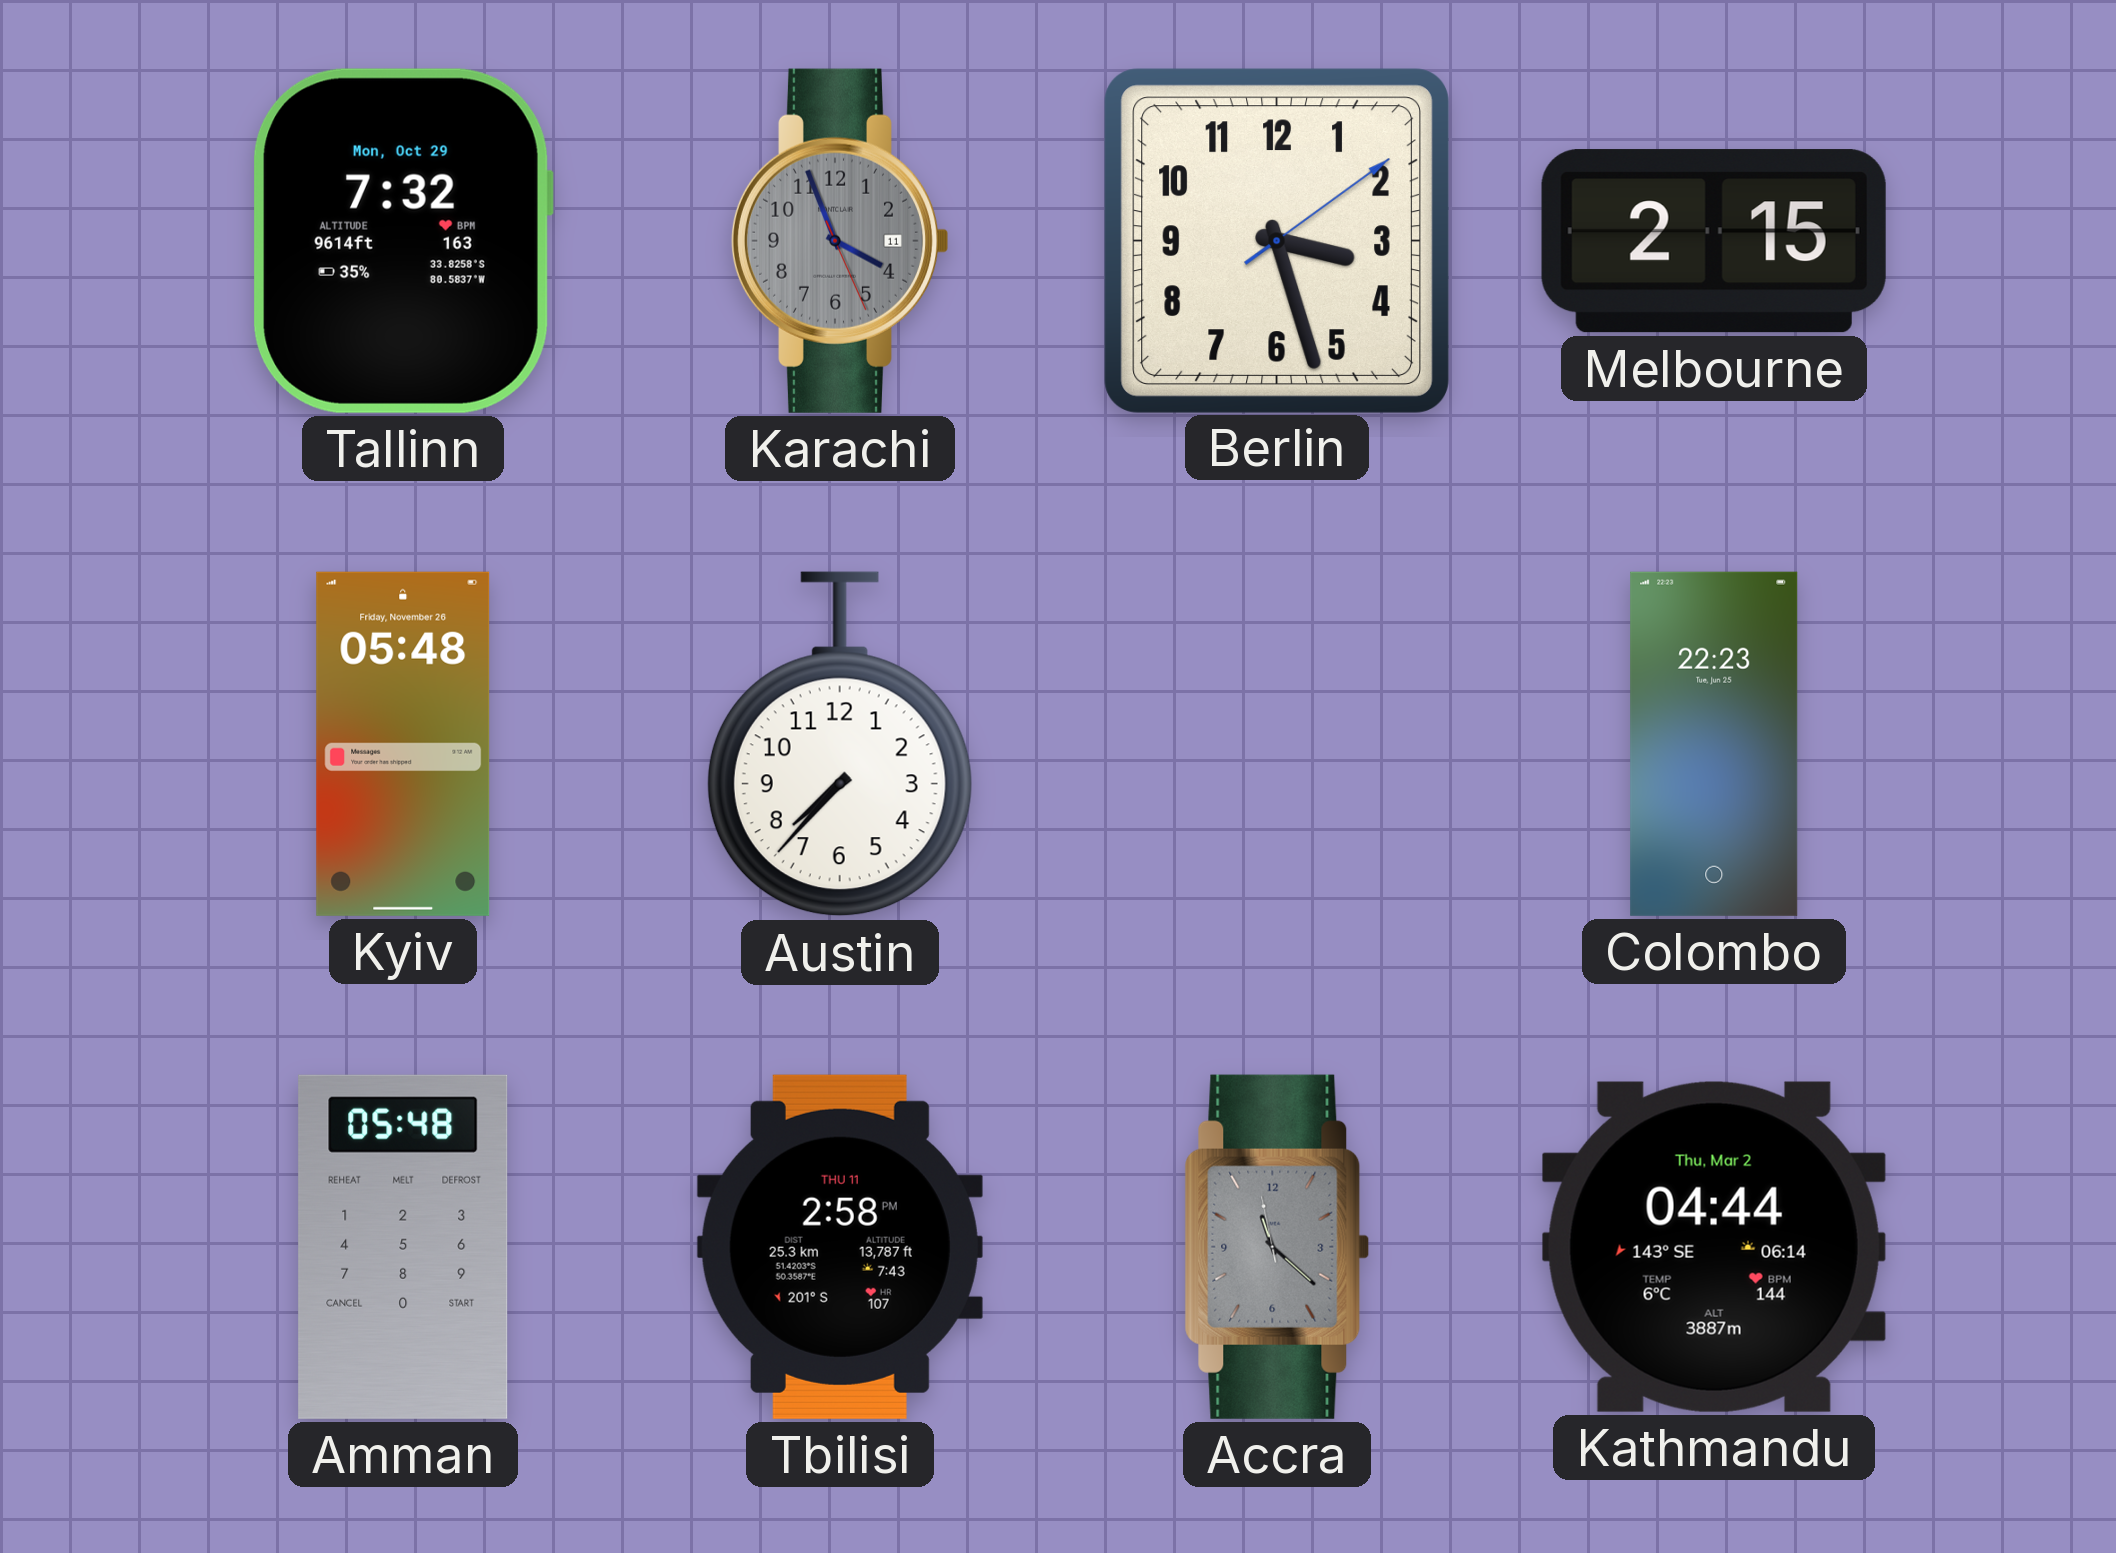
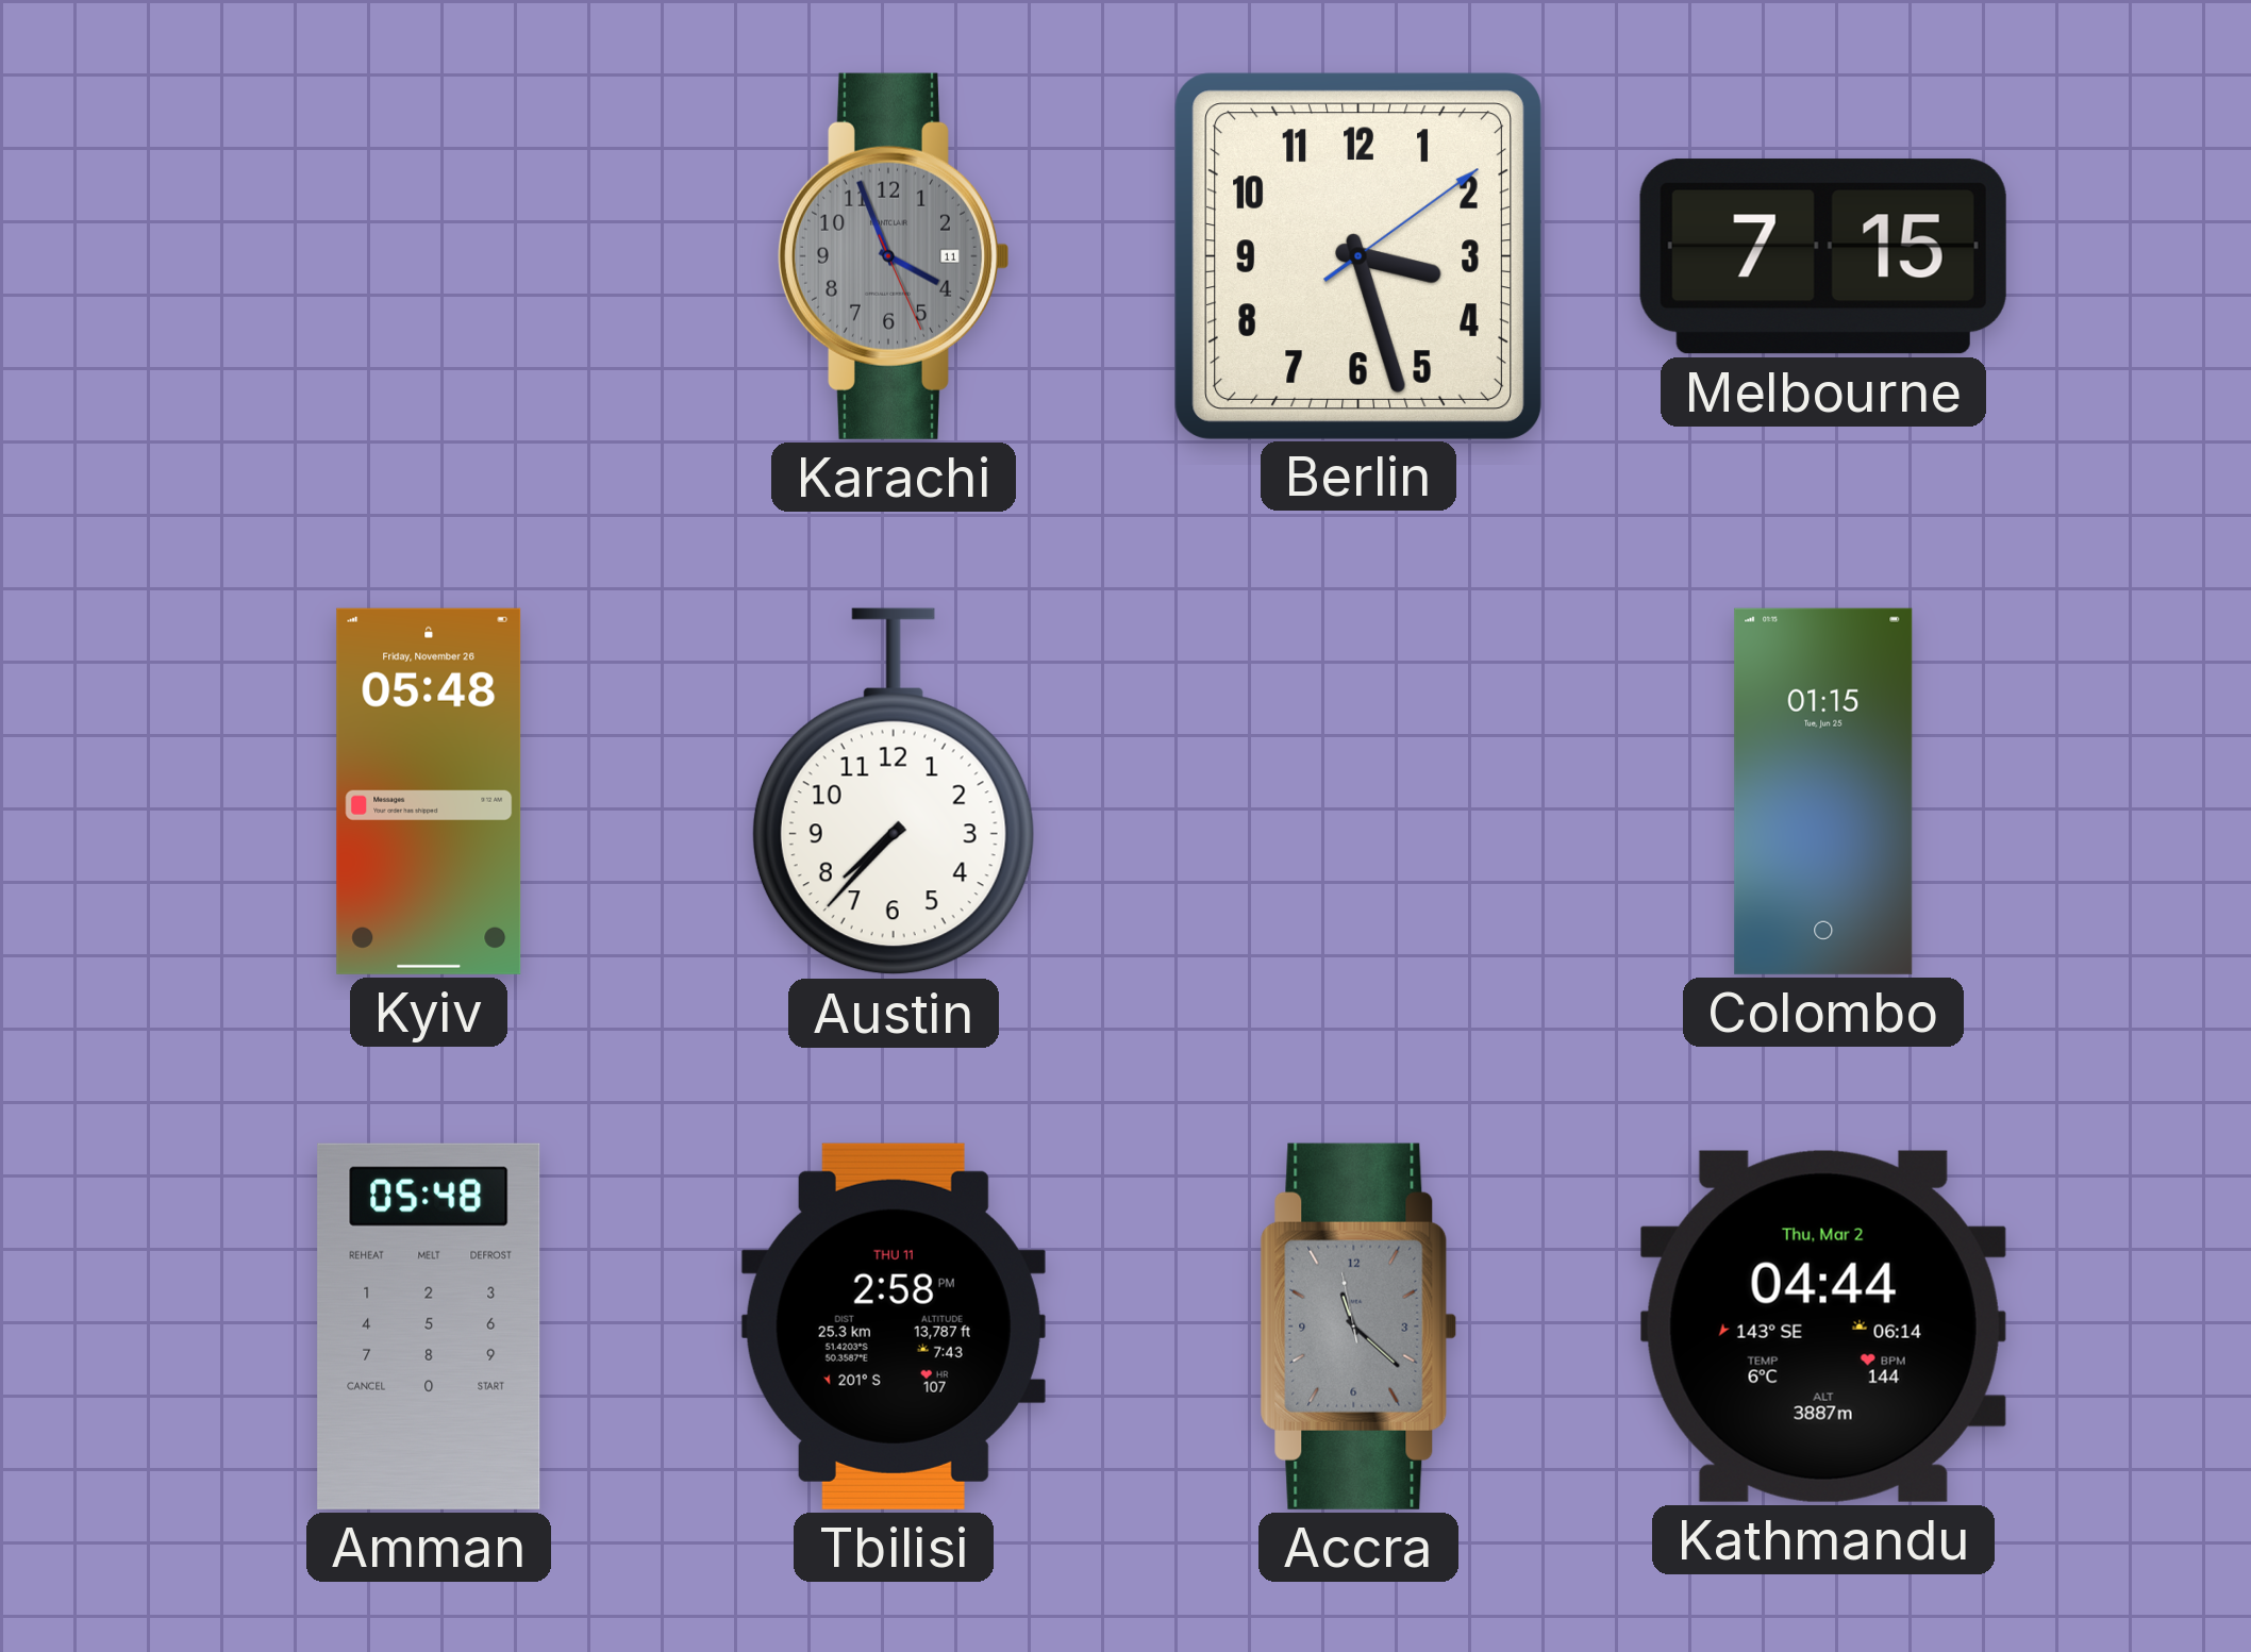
Tallinn: 7:32 -> none
Melbourne: 2:15 -> 7:15
Colombo: 22:23 -> 01:15
